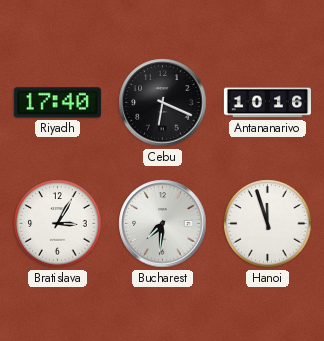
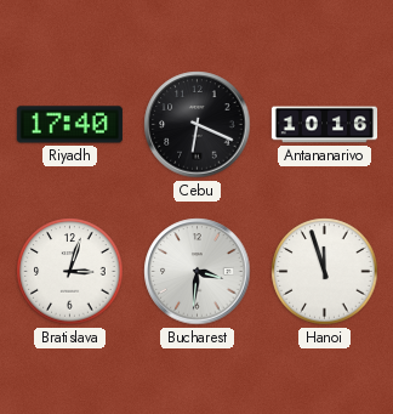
Bratislava: 3:05 -> 3:03
Bucharest: 7:31 -> 3:31
